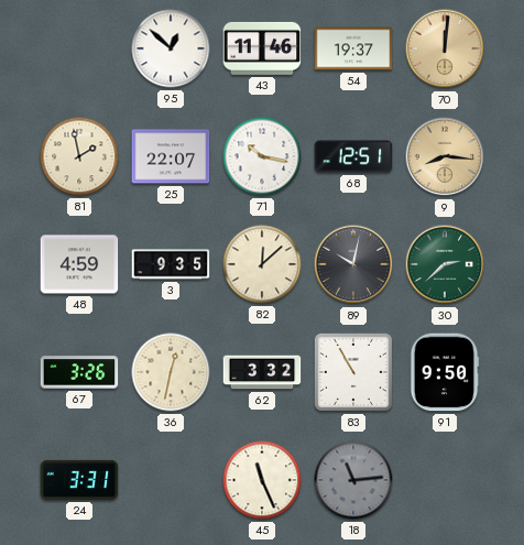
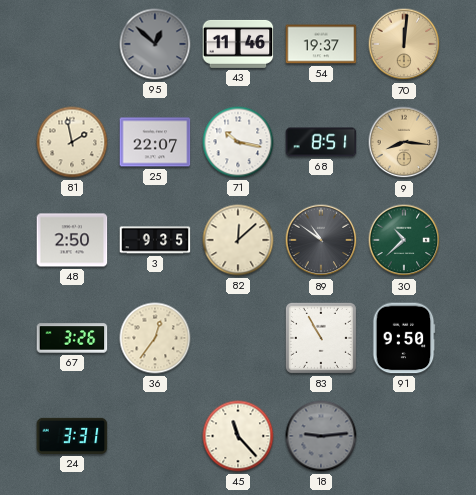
95 dial: white -> grey
68: 12:51 -> 8:51
48: 4:59 -> 2:50
89: 10:02 -> 10:51
30: 2:38 -> 10:38
36: 12:32 -> 12:36
62: 3:32 -> none
45: 11:26 -> 11:23
18: 11:14 -> 9:14
